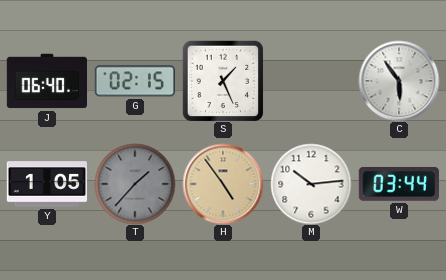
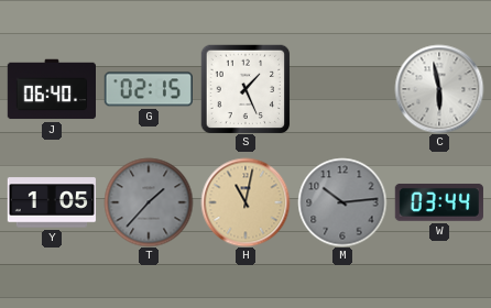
C: 5:54 -> 5:58
H: 4:54 -> 11:02
M dial: white -> grey
